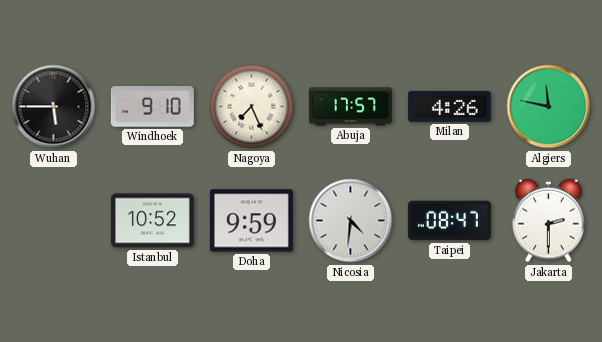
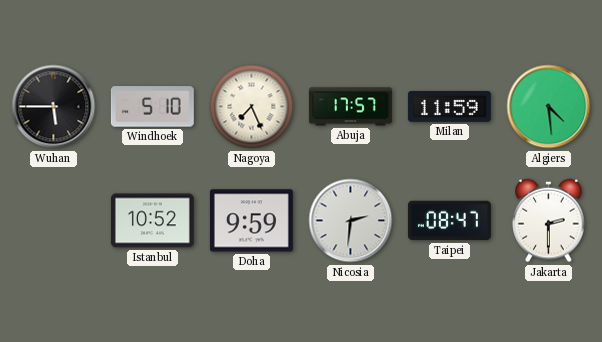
Windhoek: 9:10 -> 5:10
Milan: 4:26 -> 11:59
Algiers: 11:47 -> 4:29
Nicosia: 4:31 -> 2:31
